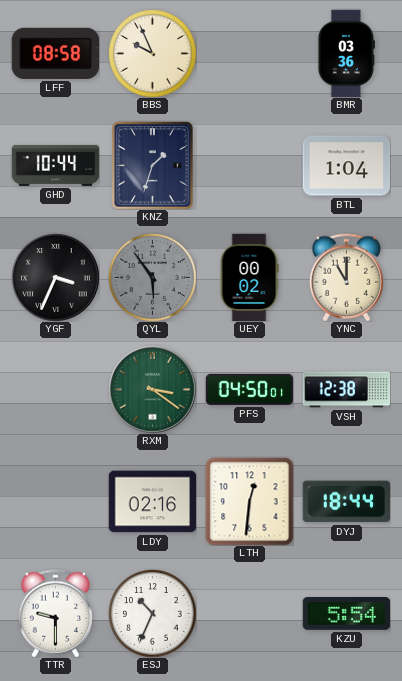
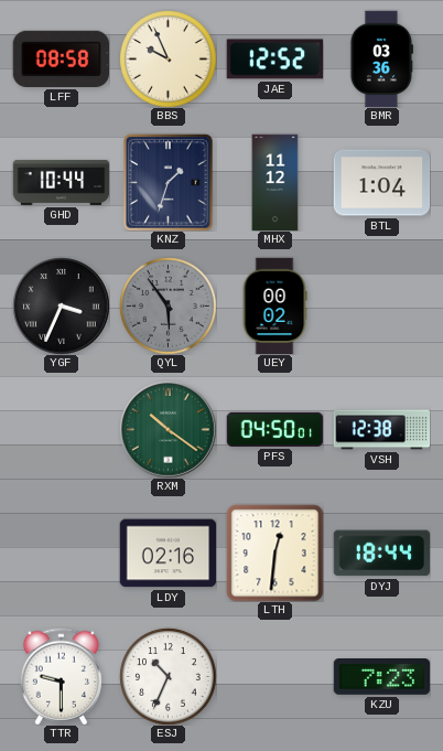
JAE: none -> 12:52
MHX: none -> 11:12
YNC: 11:00 -> none
RXM: 3:21 -> 10:21
KZU: 5:54 -> 7:23
